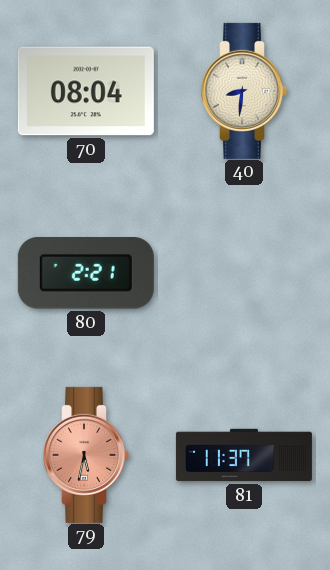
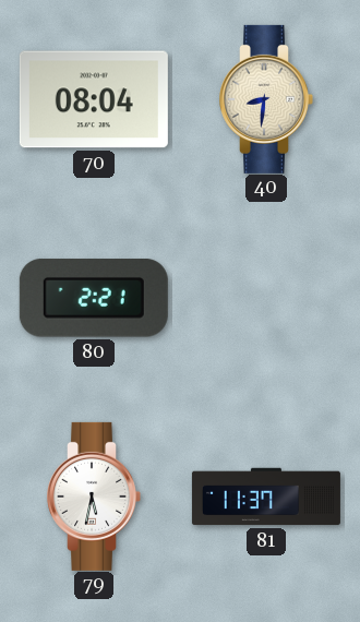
79 dial: salmon -> white
